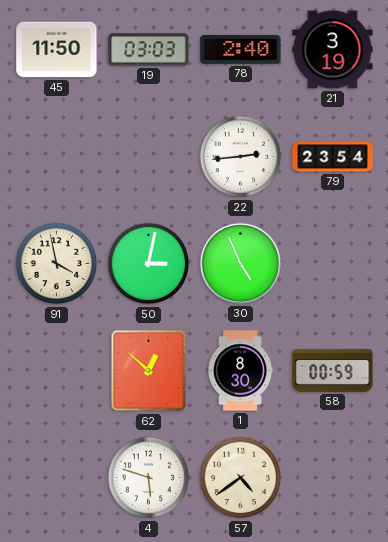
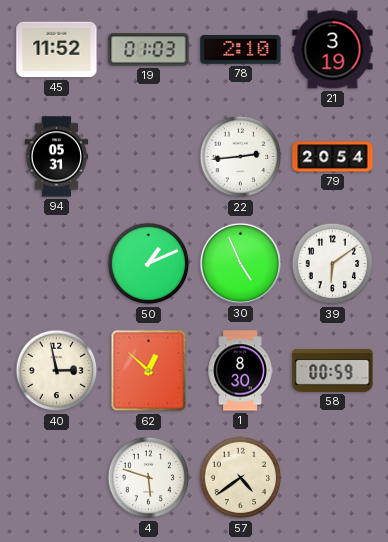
45: 11:50 -> 11:52
19: 03:03 -> 01:03
78: 2:40 -> 2:10
94: none -> 05:31
79: 23:54 -> 20:54
91: 3:58 -> none
50: 3:02 -> 1:11
39: none -> 6:09
40: none -> 2:58
